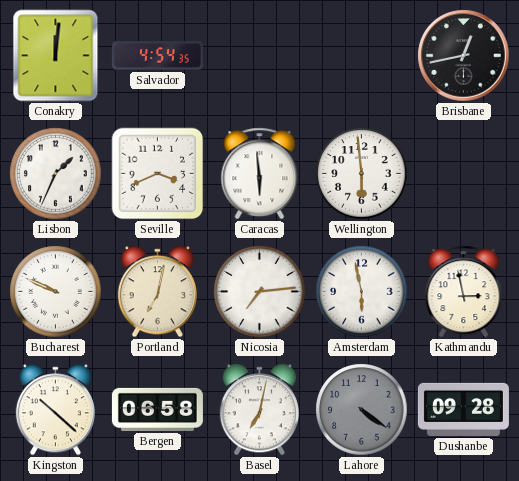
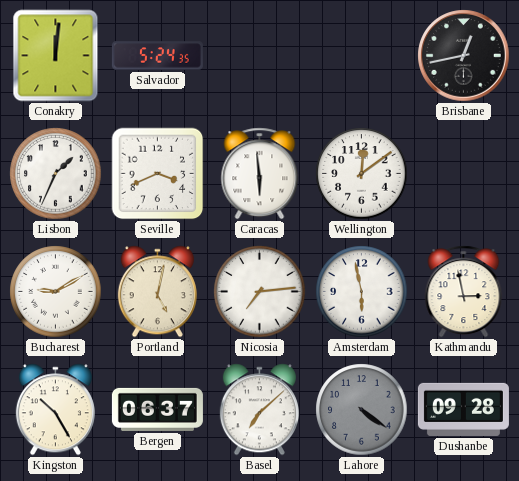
Salvador: 4:54 -> 5:24
Wellington: 5:59 -> 12:09
Bucharest: 9:49 -> 9:10
Portland: 7:02 -> 5:02
Kingston: 10:22 -> 10:25
Bergen: 06:58 -> 06:37
Basel: 7:02 -> 7:08
